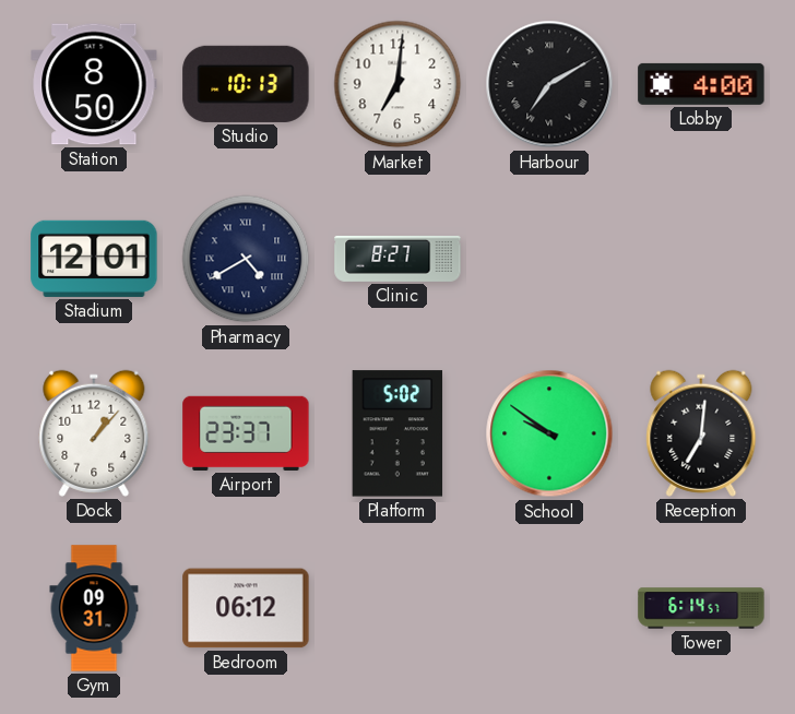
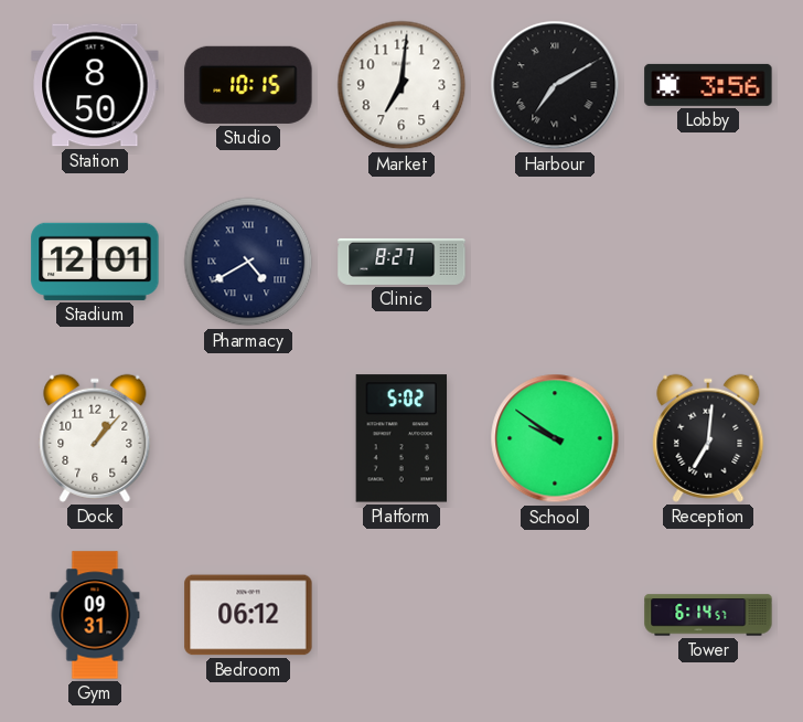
Studio: 10:13 -> 10:15
Lobby: 4:00 -> 3:56
Airport: 23:37 -> none
